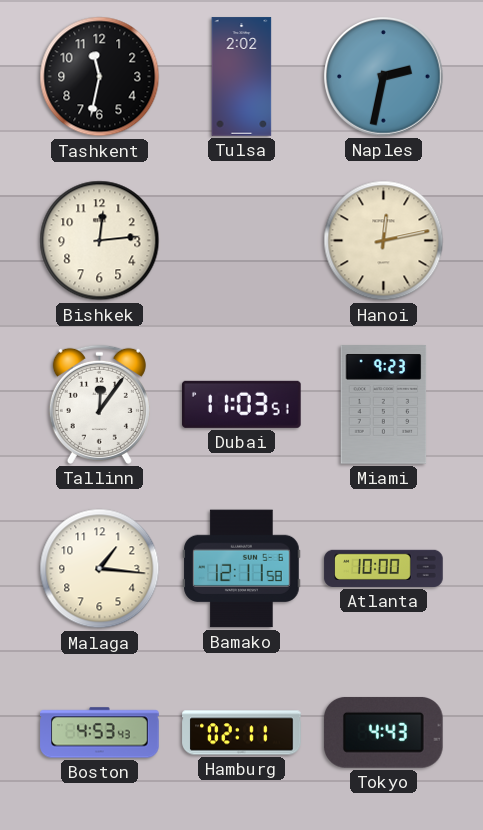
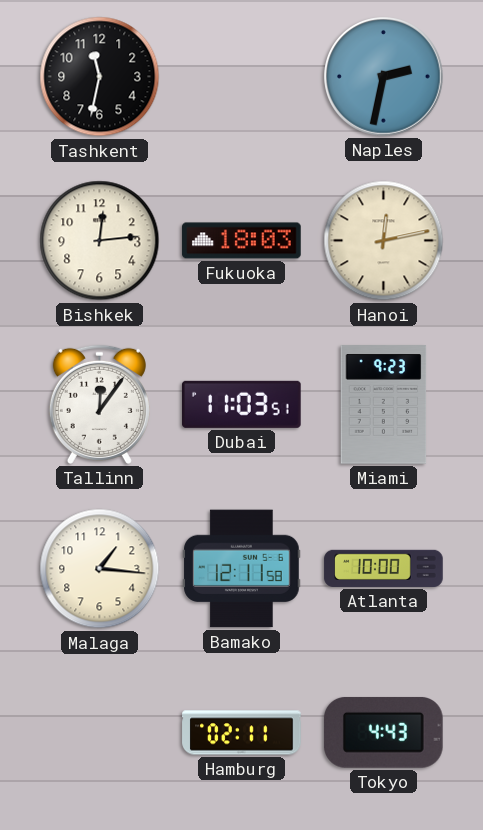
Tulsa: 2:02 -> none
Fukuoka: none -> 18:03
Boston: 4:53 -> none
